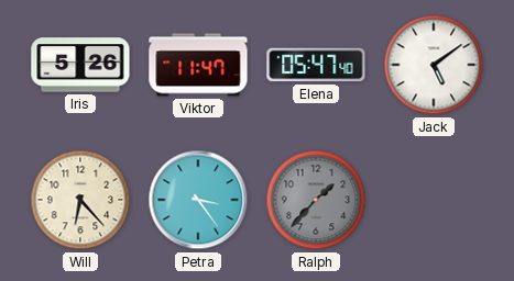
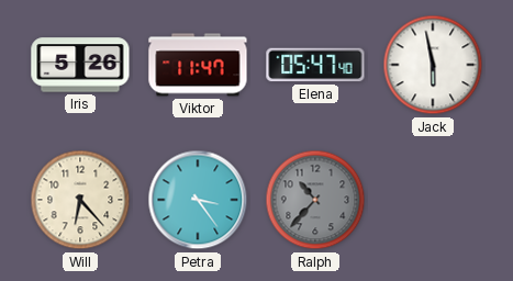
Jack: 5:09 -> 5:58
Ralph: 1:37 -> 10:37
